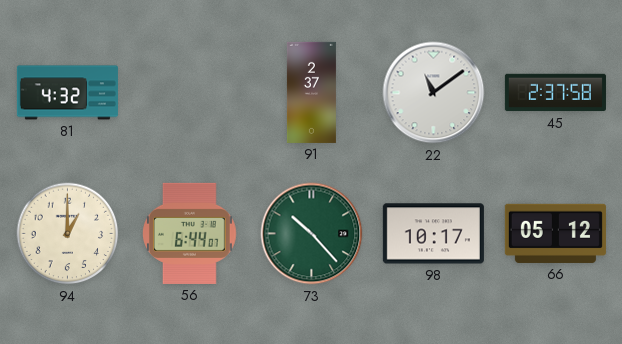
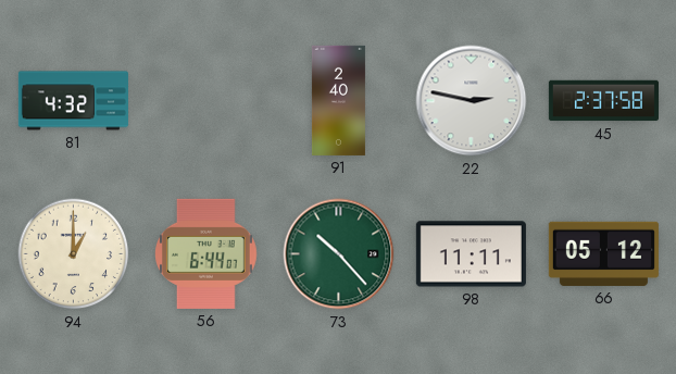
91: 2:37 -> 2:40
22: 11:09 -> 2:47
98: 10:17 -> 11:11
